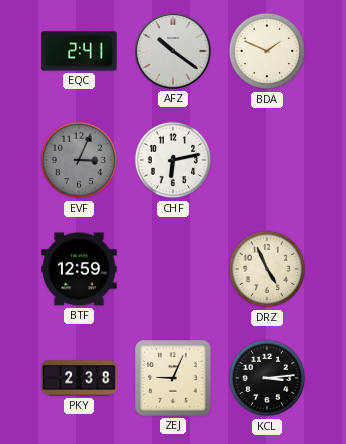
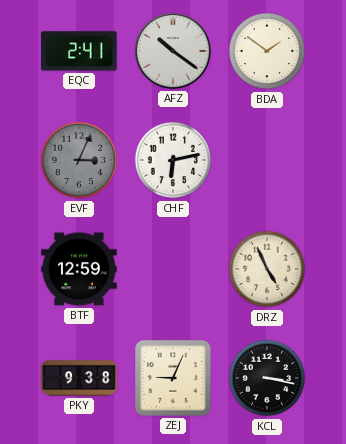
BDA: 1:49 -> 1:51
PKY: 2:38 -> 9:38
KCL: 3:14 -> 3:17
